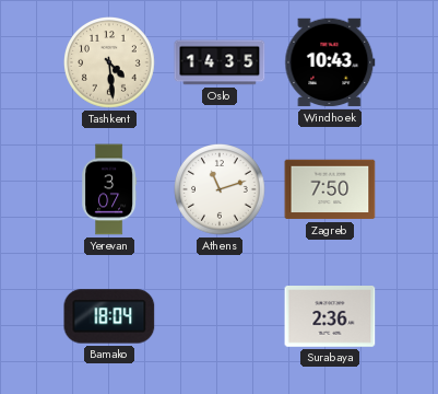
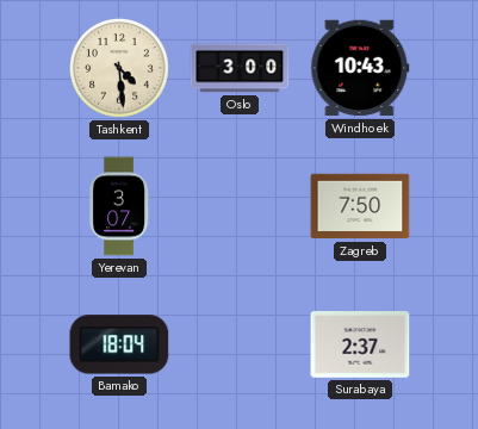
Oslo: 14:35 -> 3:00
Athens: 11:12 -> none
Surabaya: 2:36 -> 2:37
